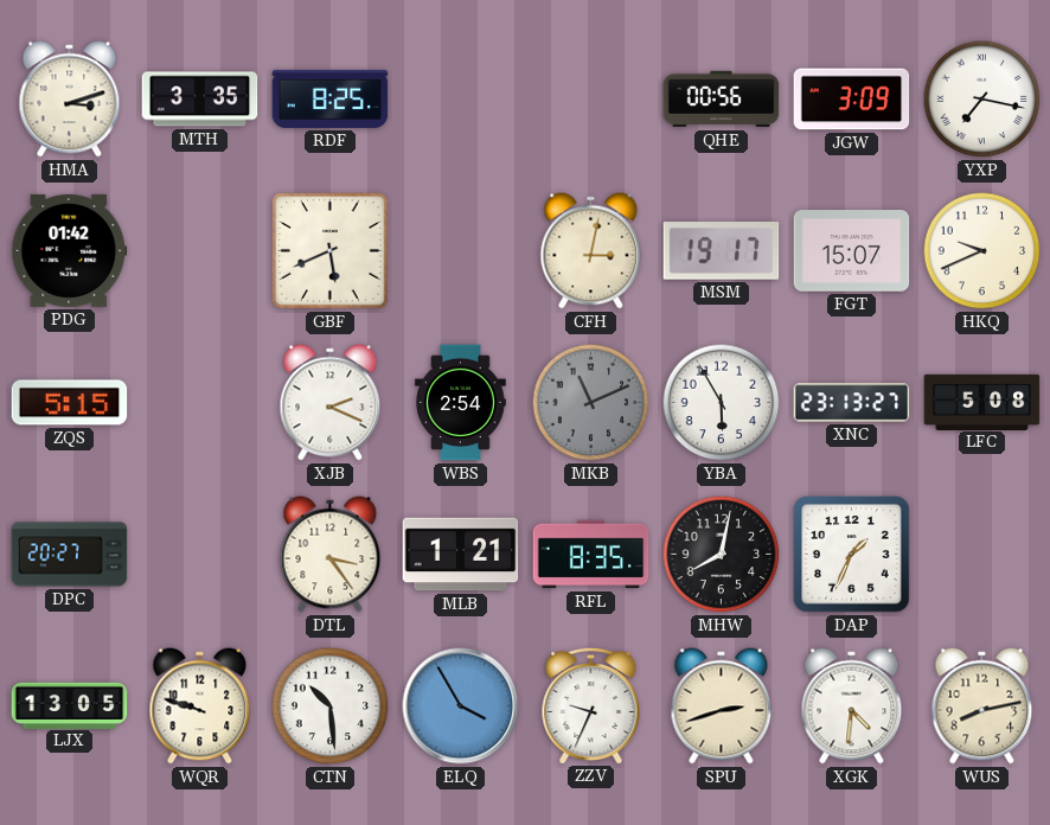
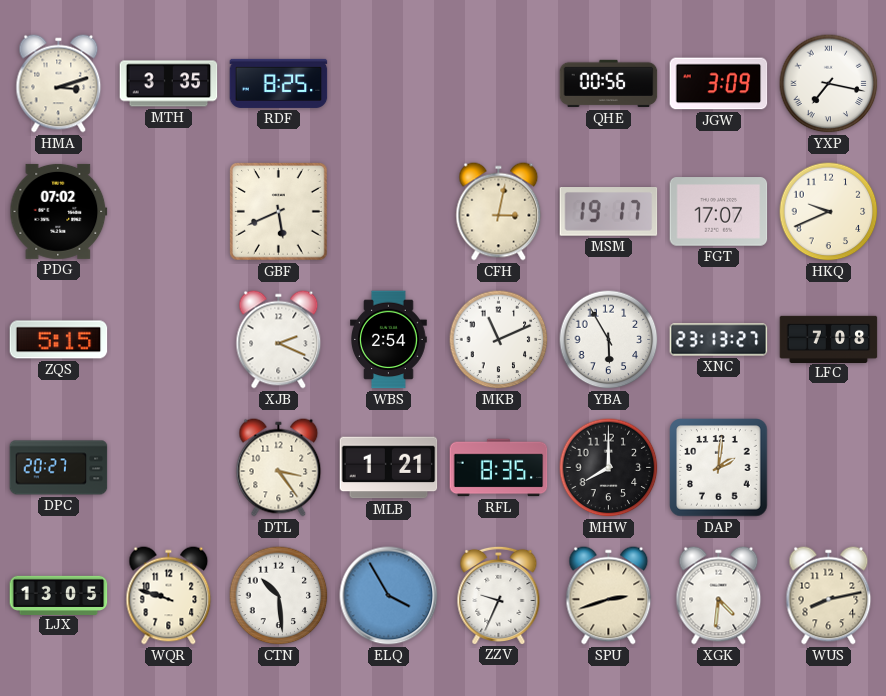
PDG: 01:42 -> 07:02
FGT: 15:07 -> 17:07
MKB dial: grey -> white
LFC: 5:08 -> 7:08
MHW: 8:02 -> 8:00
DAP: 1:34 -> 2:01
